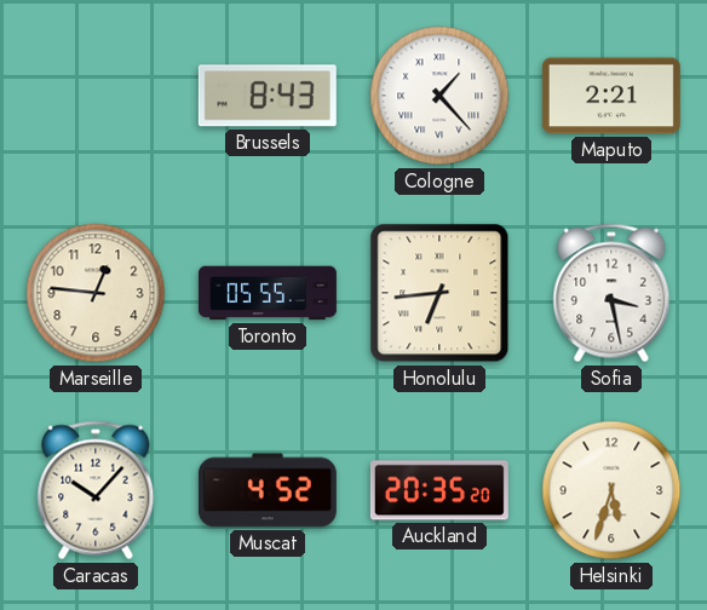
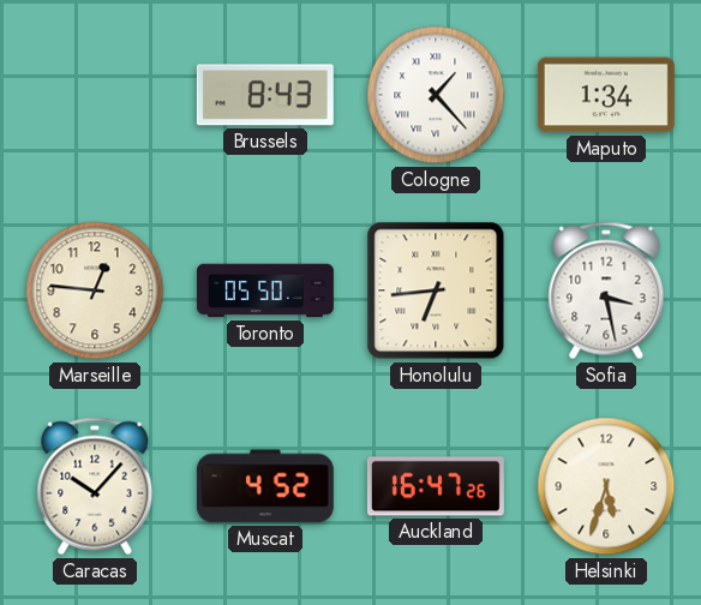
Maputo: 2:21 -> 1:34
Toronto: 05:55 -> 05:50
Auckland: 20:35 -> 16:47
